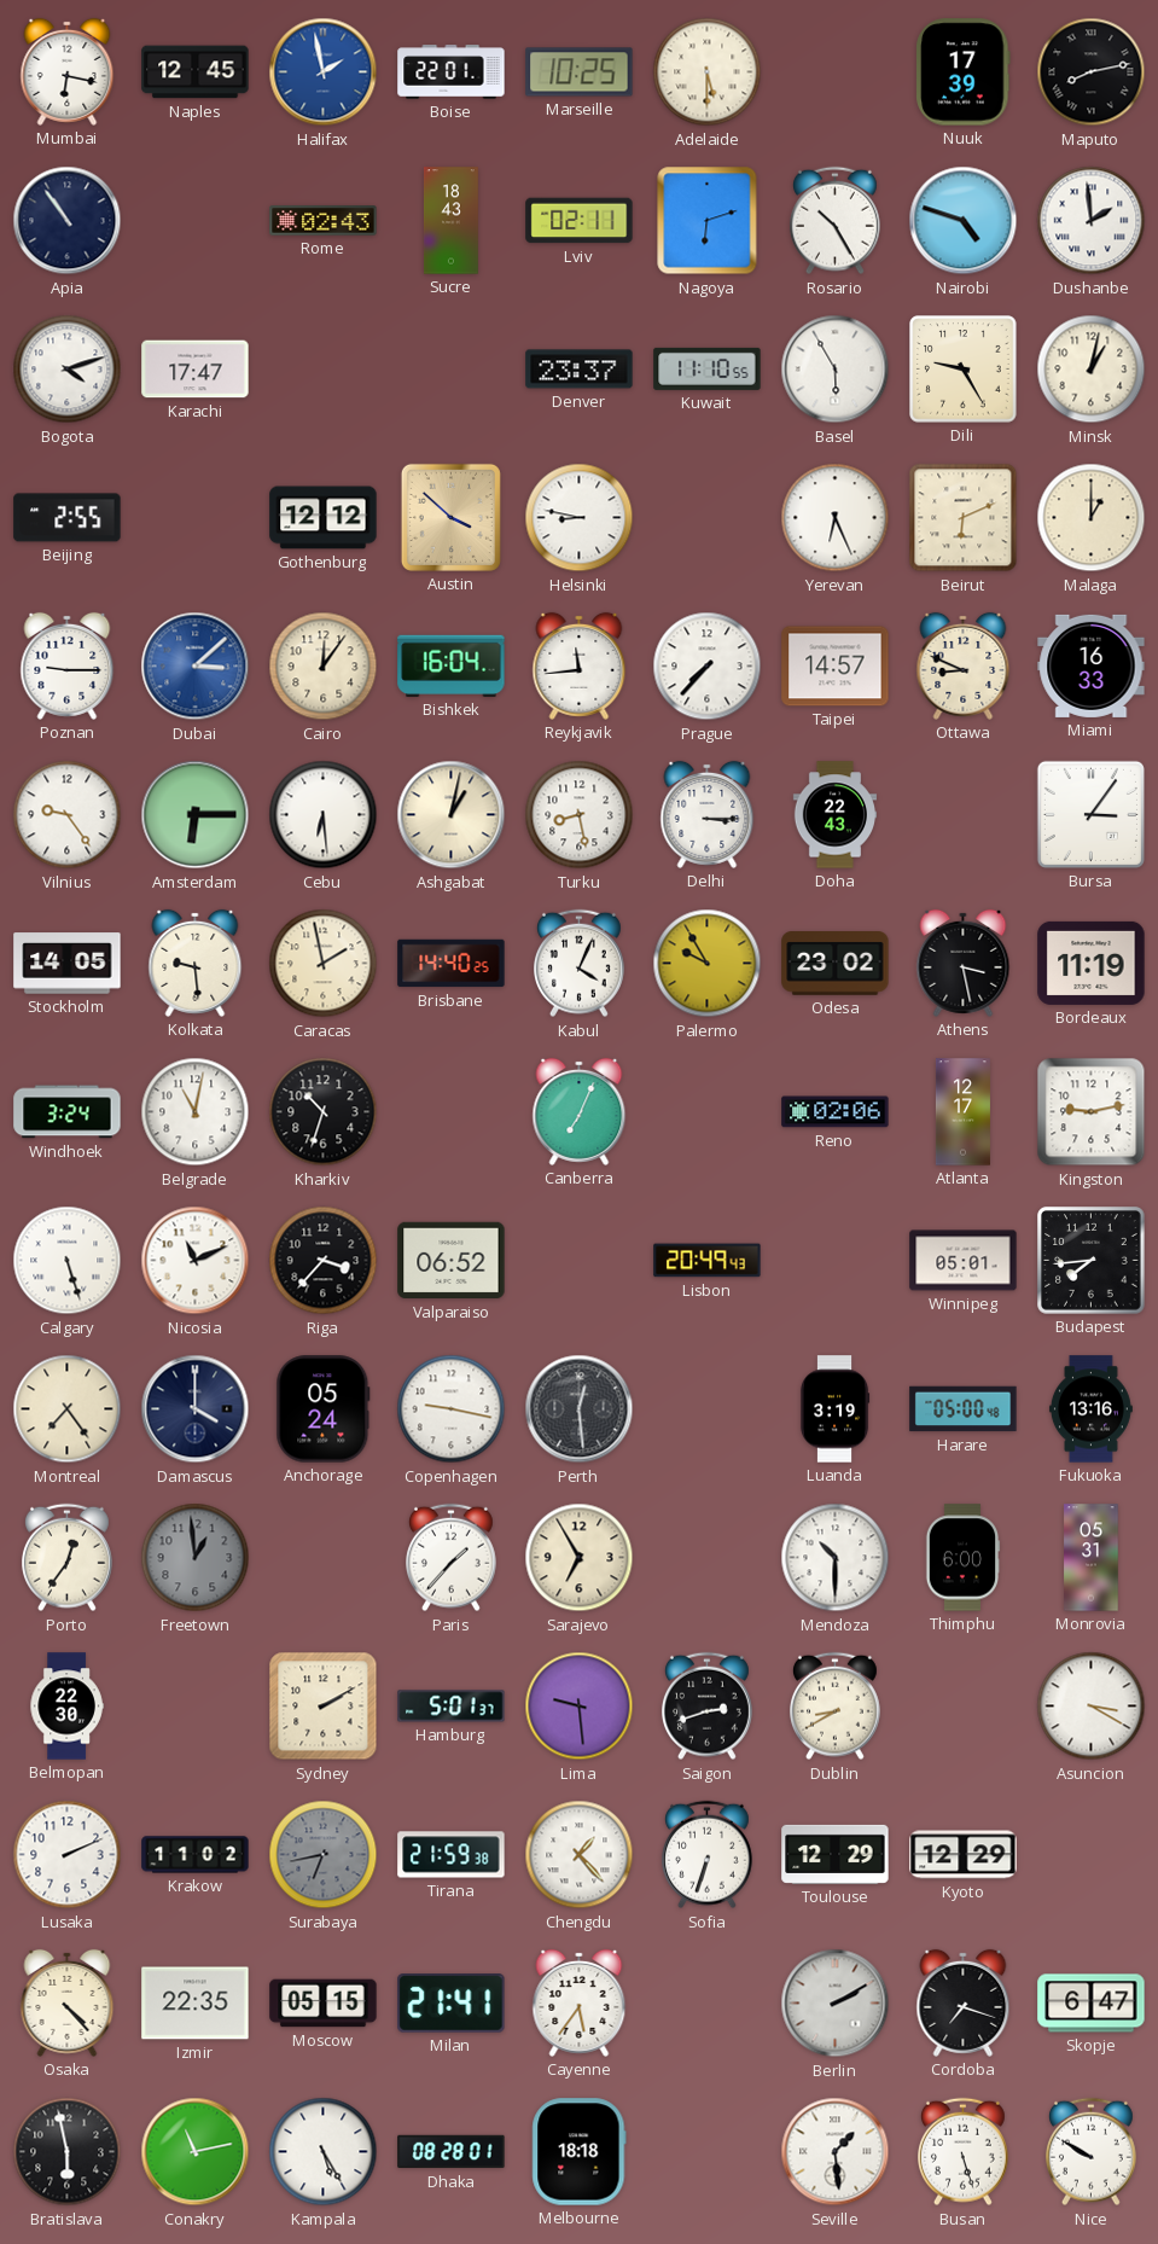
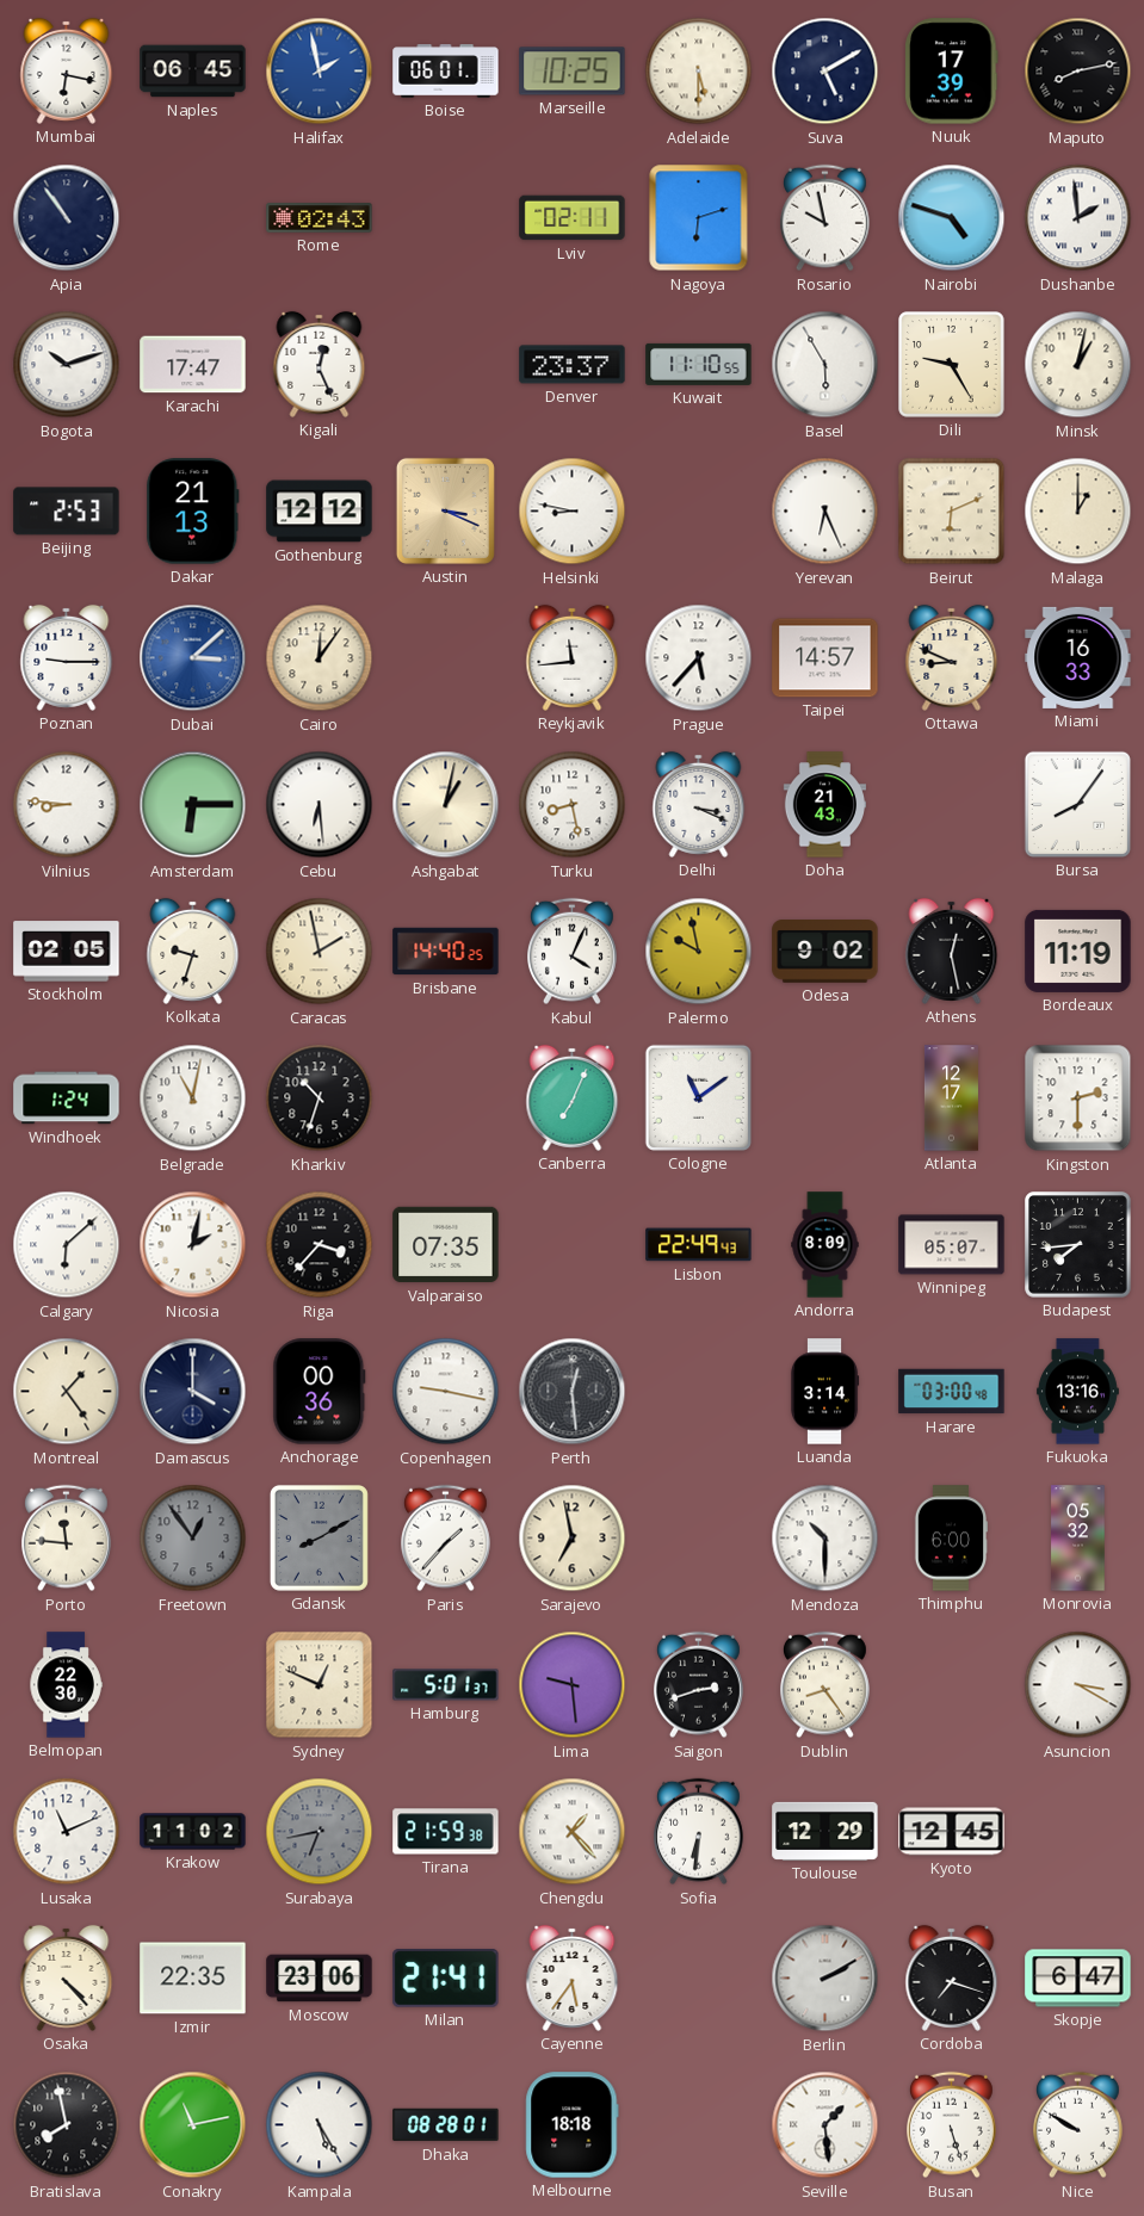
Naples: 12:45 -> 06:45
Boise: 22:01 -> 06:01
Suva: none -> 5:10
Sucre: 18:43 -> none
Rosario: 10:25 -> 9:58
Bogota: 4:12 -> 10:12
Kigali: none -> 12:26
Beijing: 2:55 -> 2:53
Dakar: none -> 21:13
Austin: 3:52 -> 3:19
Bishkek: 16:04 -> none
Prague: 7:37 -> 5:37
Vilnius: 9:24 -> 8:46
Delhi: 3:15 -> 3:19
Doha: 22:43 -> 21:43
Bursa: 3:06 -> 8:06
Stockholm: 14:05 -> 02:05
Kolkata: 9:29 -> 9:33
Palermo: 9:55 -> 9:58
Odesa: 23:02 -> 9:02
Athens: 3:28 -> 12:28
Windhoek: 3:24 -> 1:24
Cologne: none -> 11:09
Reno: 02:06 -> none
Kingston: 9:13 -> 2:30
Calgary: 5:27 -> 6:08
Nicosia: 11:11 -> 2:02
Valparaiso: 06:52 -> 07:35
Lisbon: 20:49 -> 22:49
Andorra: none -> 8:09
Winnipeg: 05:01 -> 05:07
Montreal: 7:24 -> 1:24
Anchorage: 05:24 -> 00:36
Luanda: 3:19 -> 3:14
Harare: 05:00 -> 03:00
Porto: 12:36 -> 11:46
Freetown: 12:59 -> 12:54
Gdansk: none -> 8:10
Sarajevo: 6:55 -> 6:58
Monrovia: 05:31 -> 05:32
Sydney: 2:10 -> 12:49
Dublin: 8:40 -> 8:24
Lusaka: 2:11 -> 11:11
Sofia: 6:33 -> 6:31
Kyoto: 12:29 -> 12:45
Moscow: 05:15 -> 23:06
Bratislava: 5:58 -> 7:58
